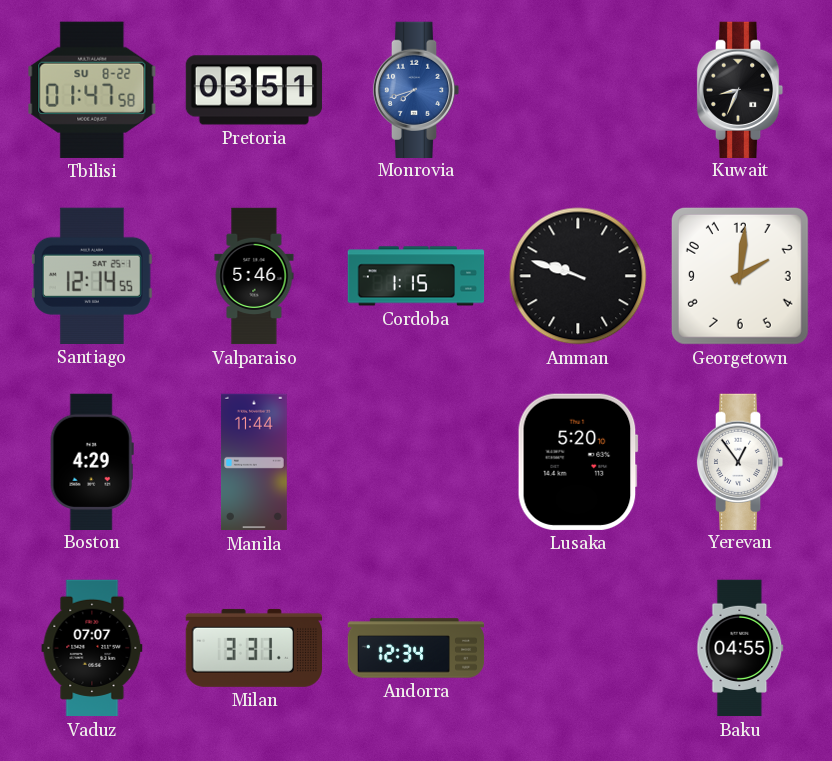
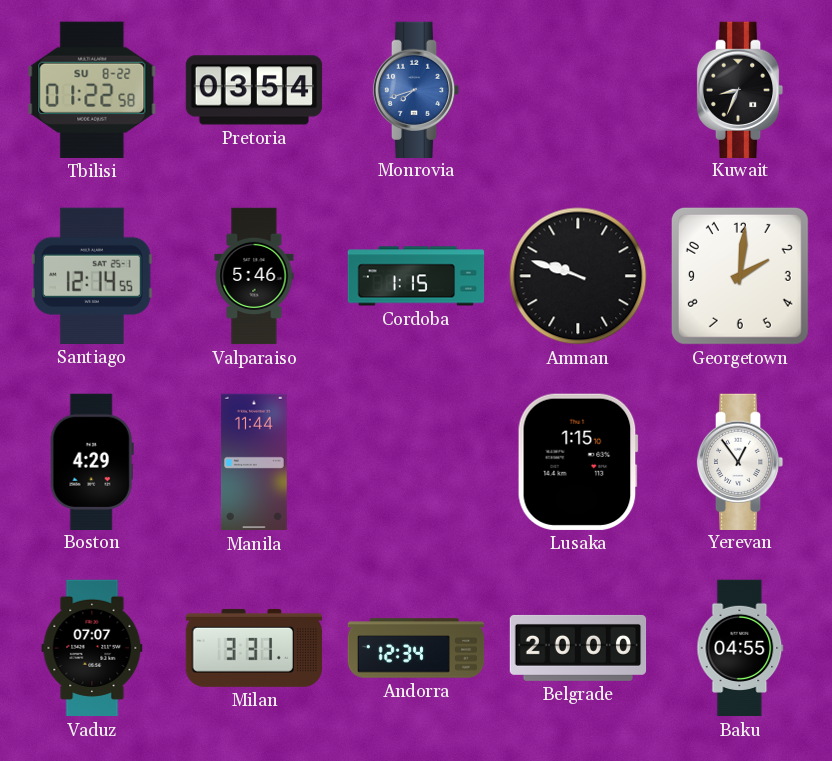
Tbilisi: 01:47 -> 01:22
Pretoria: 03:51 -> 03:54
Lusaka: 5:20 -> 1:15
Belgrade: none -> 20:00
